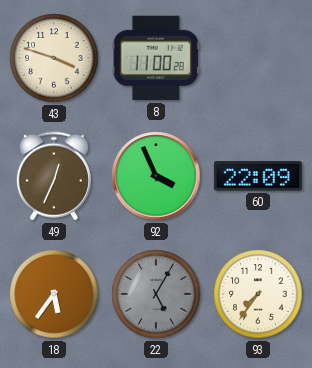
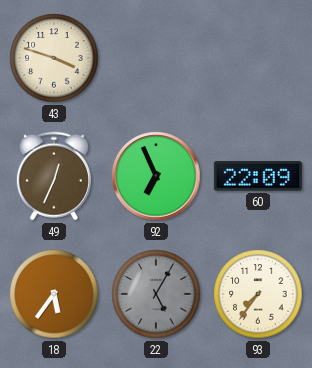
8: 11:00 -> none
92: 3:56 -> 6:56
